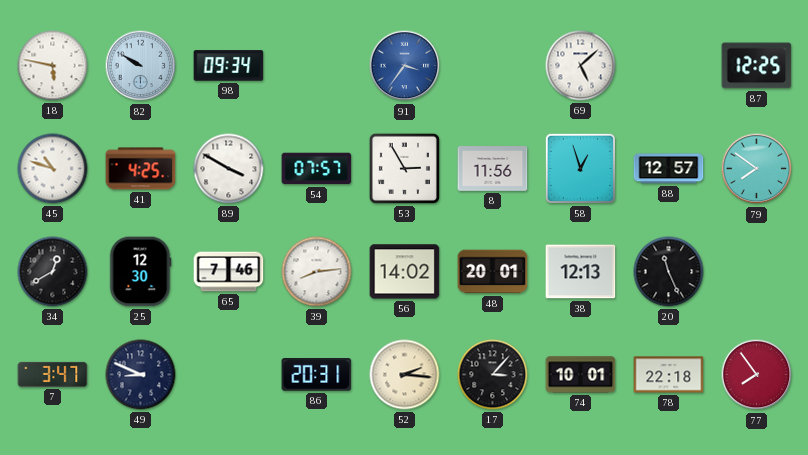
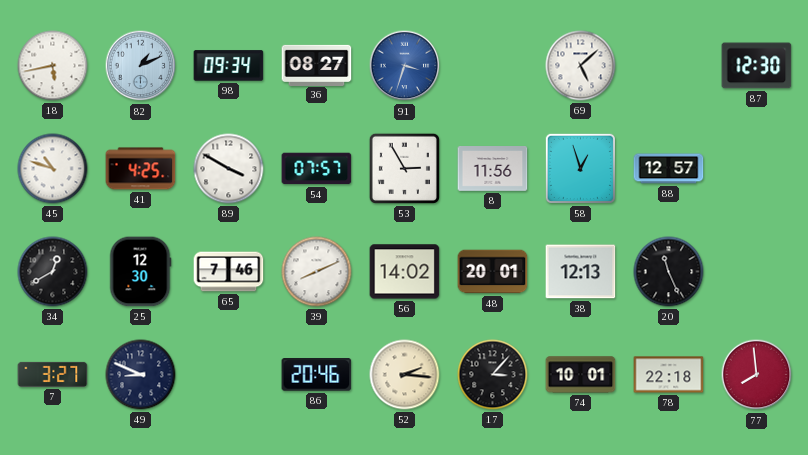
18: 5:47 -> 5:43
82: 9:50 -> 1:11
36: none -> 08:27
91: 3:36 -> 3:33
87: 12:25 -> 12:30
79: 7:51 -> none
39: 8:14 -> 8:11
7: 3:47 -> 3:27
86: 20:31 -> 20:46
77: 7:54 -> 7:59
